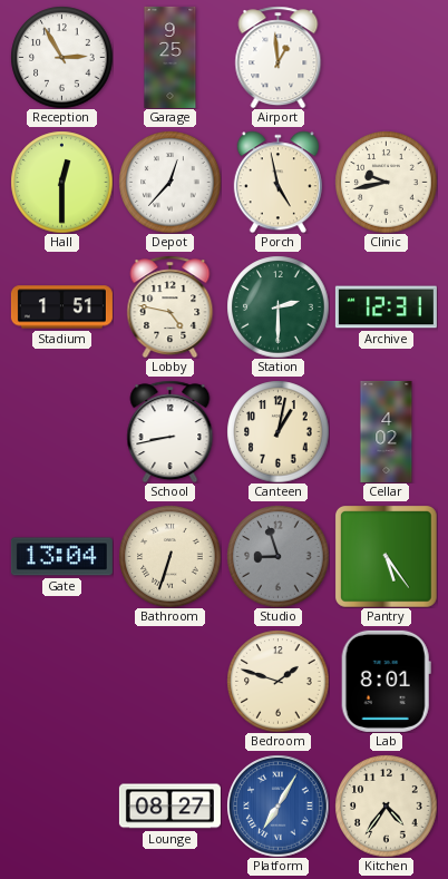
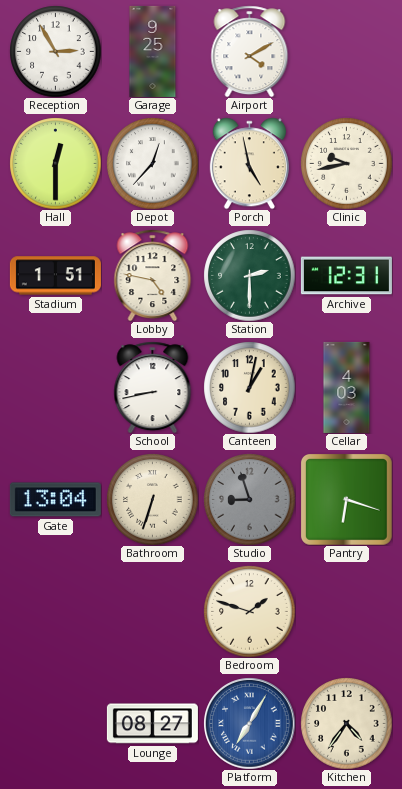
Airport: 12:59 -> 4:10
Cellar: 4:02 -> 4:03
Pantry: 5:24 -> 6:18
Lab: 8:01 -> none
